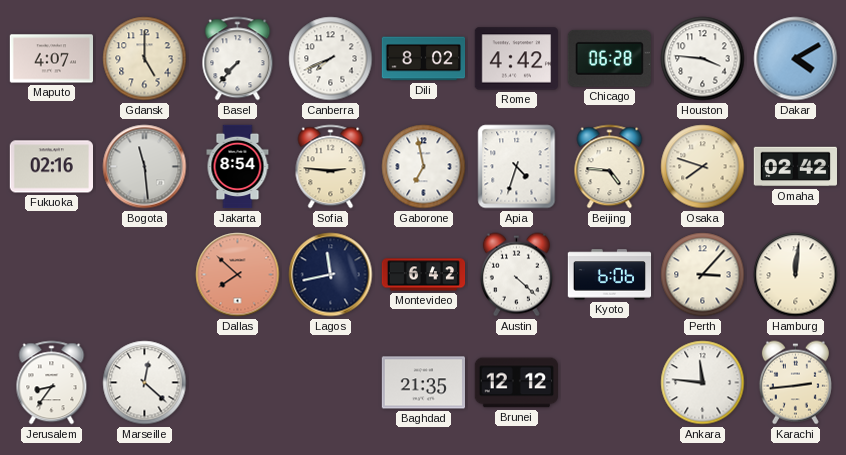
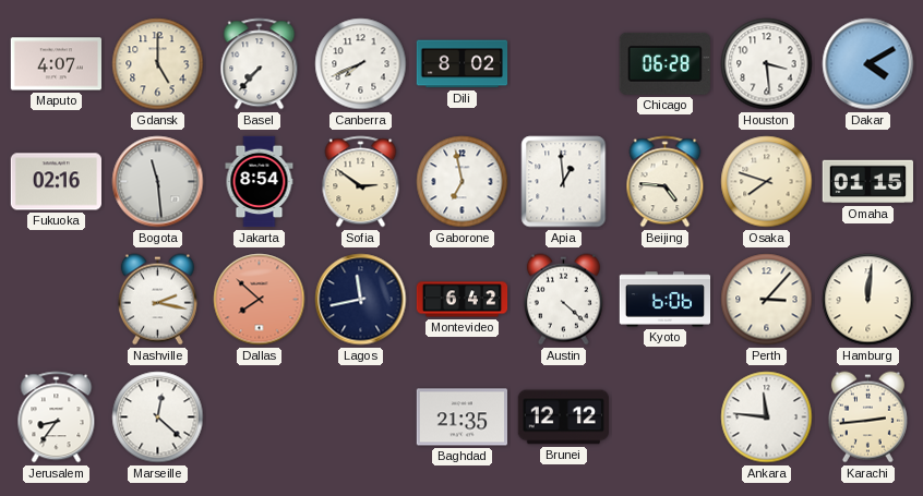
Rome: 4:42 -> none
Houston: 3:46 -> 3:29
Sofia: 2:46 -> 2:51
Apia: 4:33 -> 12:59
Omaha: 02:42 -> 01:15
Nashville: none -> 2:17
